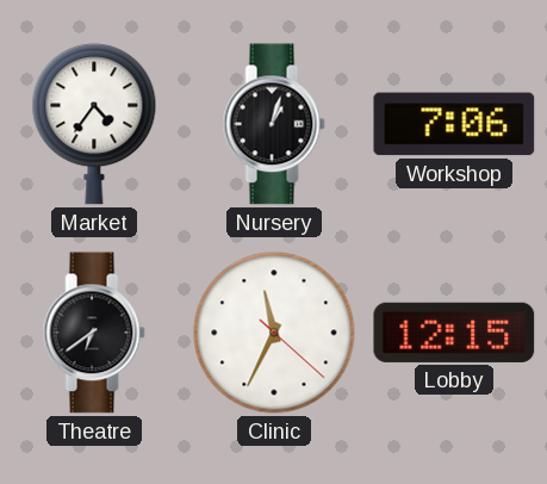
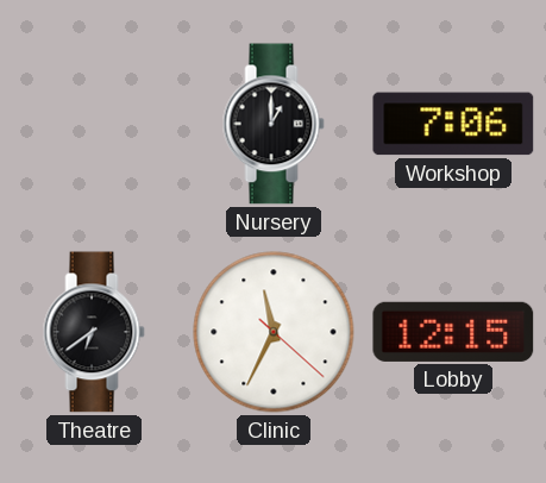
Market: 4:36 -> none
Nursery: 1:03 -> 1:00
